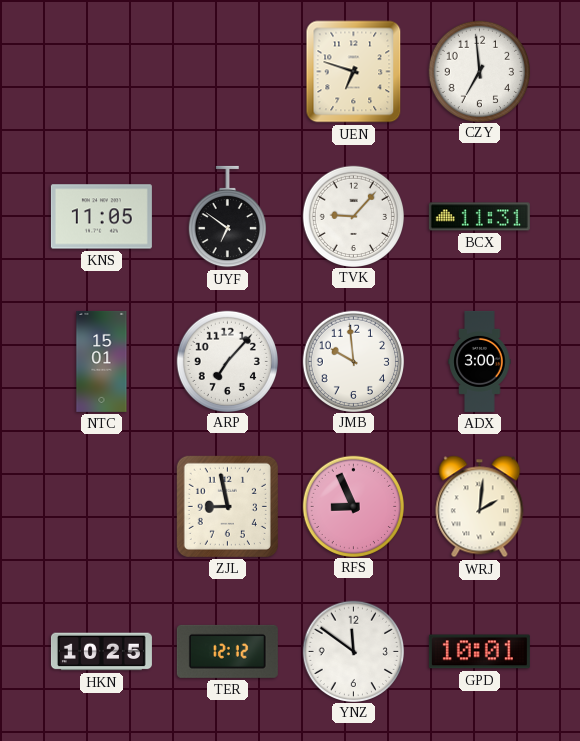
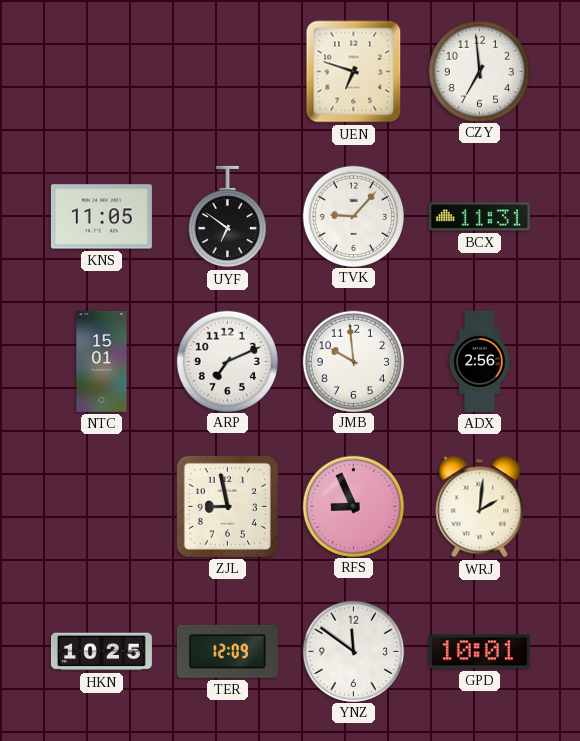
ARP: 7:07 -> 7:11
ADX: 3:00 -> 2:56
TER: 12:12 -> 12:09
